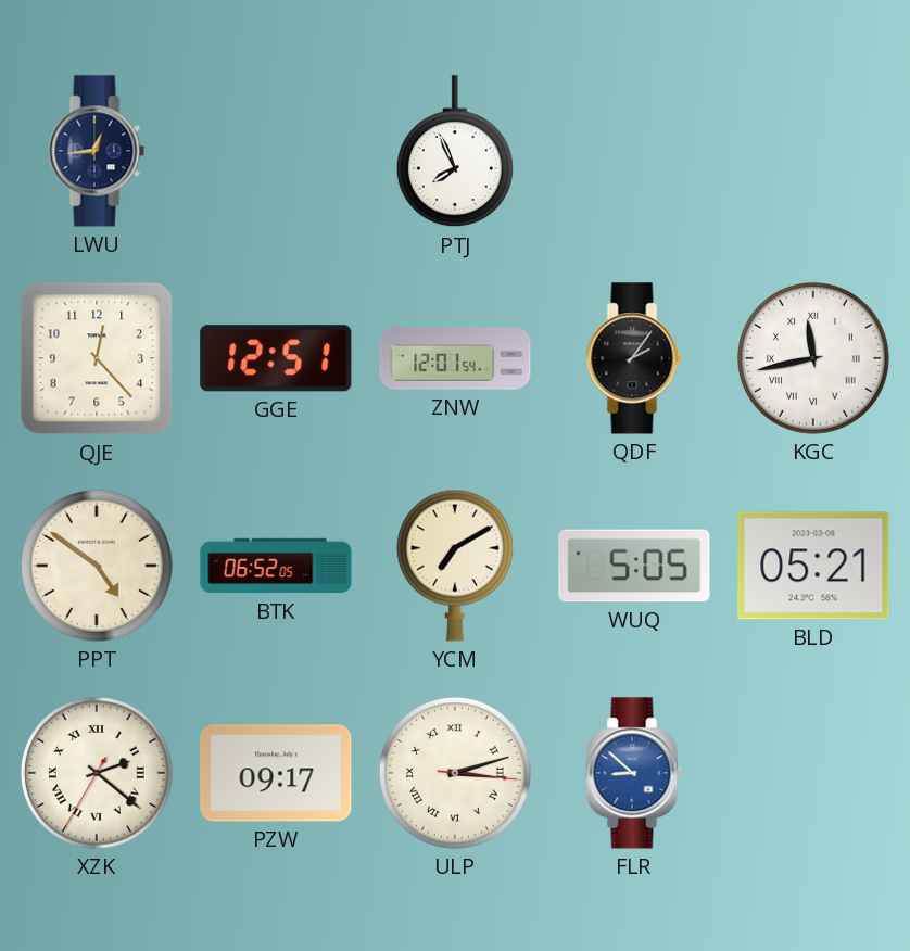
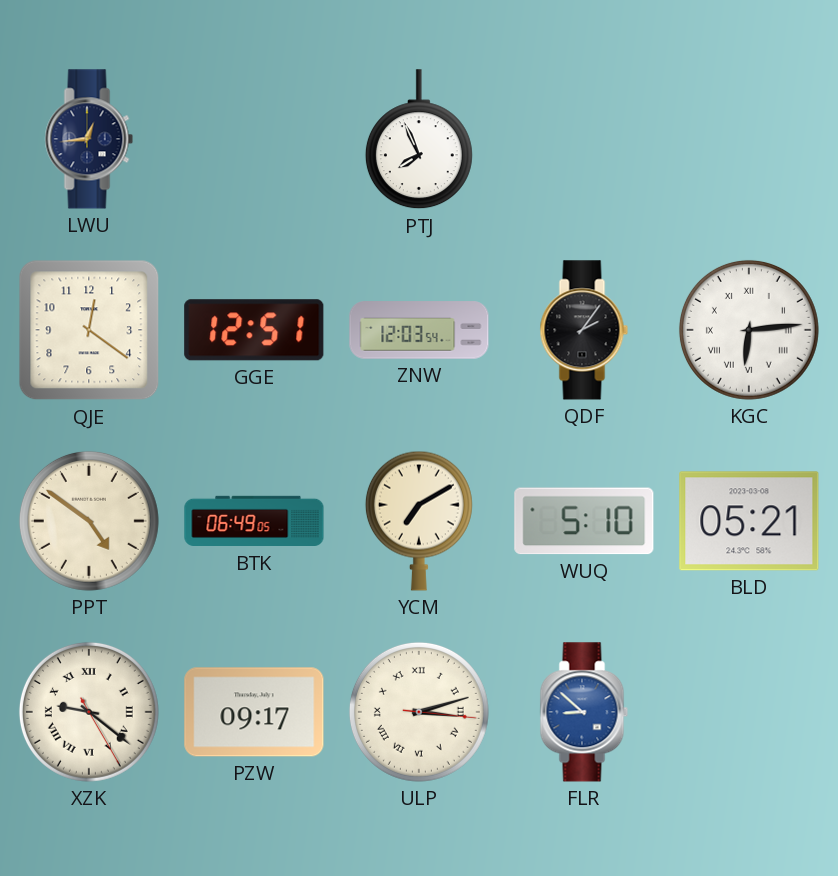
QJE: 12:23 -> 12:21
ZNW: 12:01 -> 12:03
KGC: 11:43 -> 6:14
BTK: 06:52 -> 06:49
WUQ: 5:05 -> 5:10
XZK: 2:21 -> 9:21
